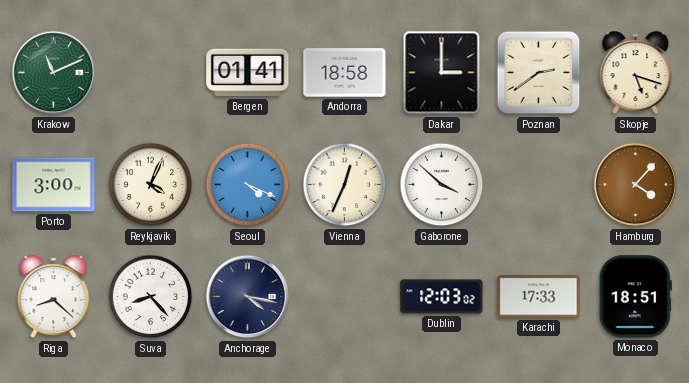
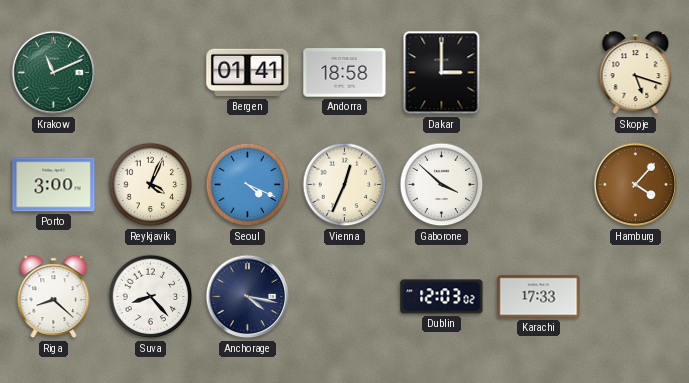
Poznan: 2:39 -> none
Monaco: 18:51 -> none
